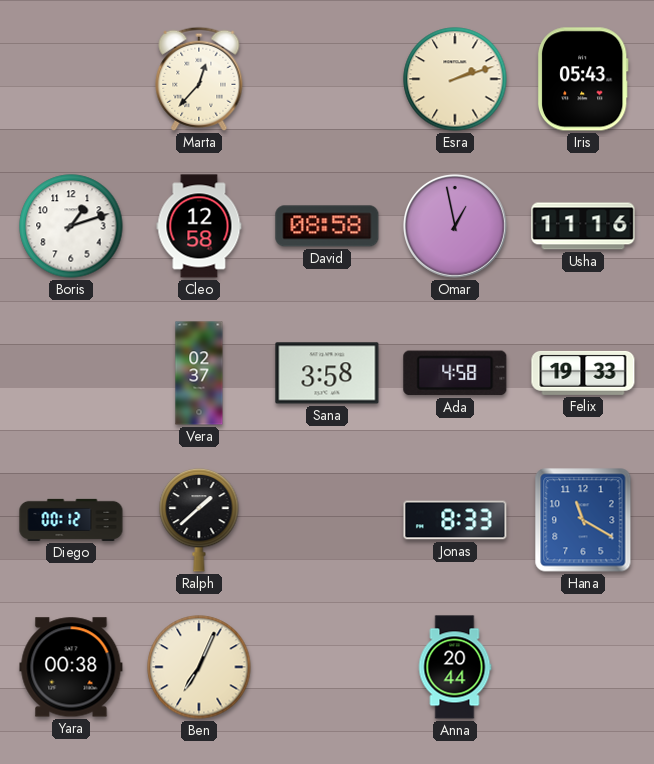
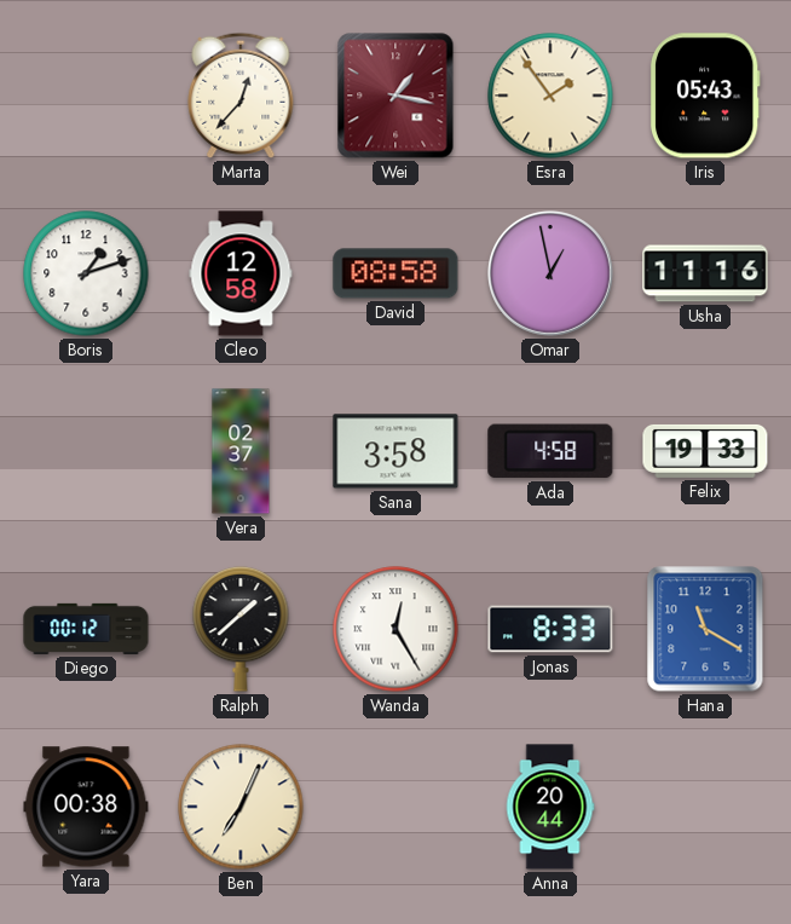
Wei: none -> 1:17
Esra: 2:12 -> 1:54
Wanda: none -> 12:25
